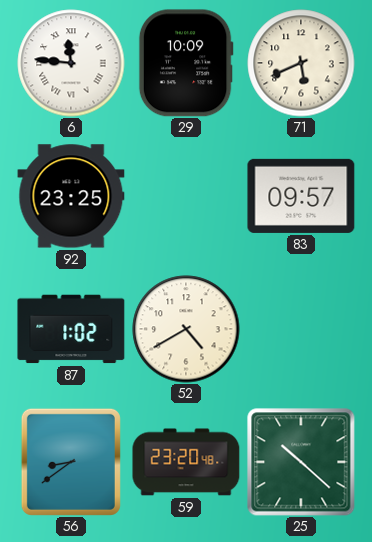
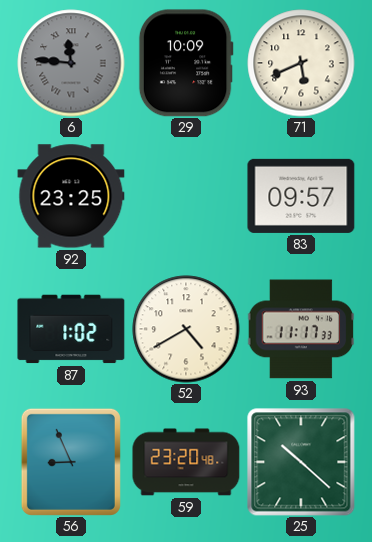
6 dial: white -> grey
93: none -> 11:17
56: 8:39 -> 8:56
